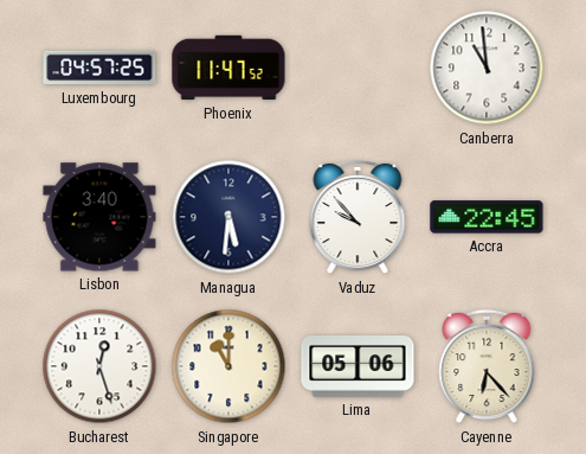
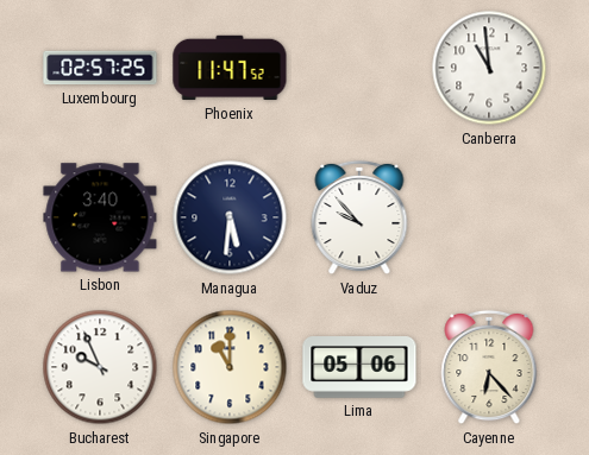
Luxembourg: 04:57 -> 02:57
Accra: 22:45 -> none
Bucharest: 12:27 -> 9:56
